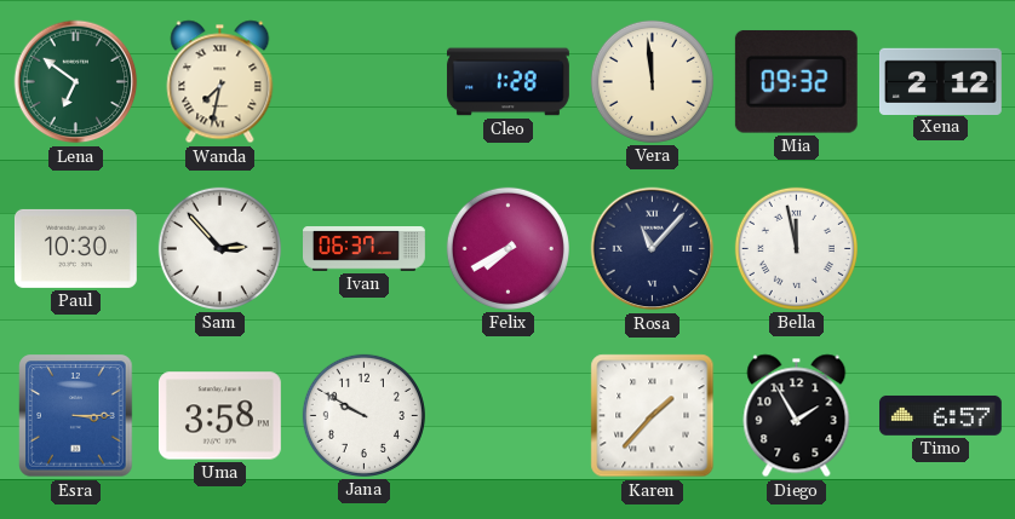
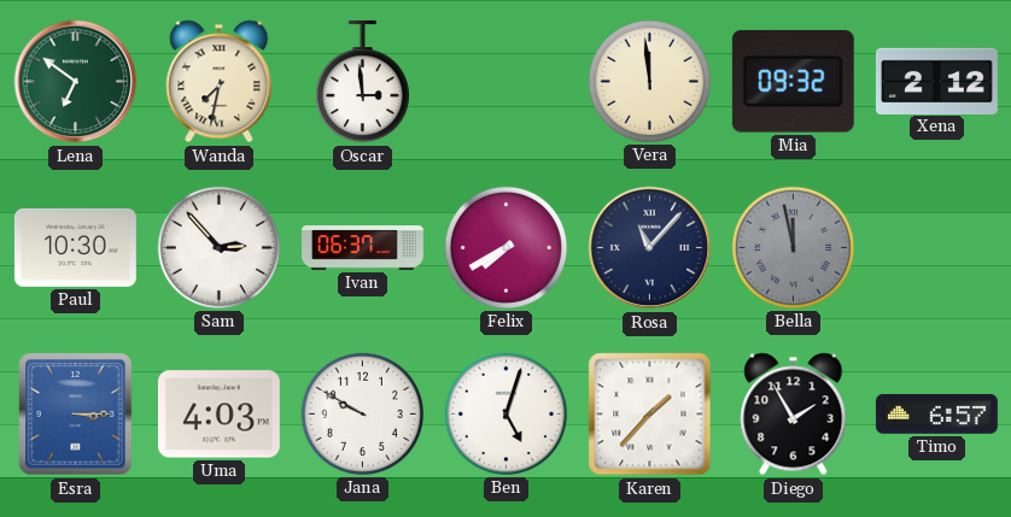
Oscar: none -> 2:59
Cleo: 1:28 -> none
Bella dial: white -> grey
Uma: 3:58 -> 4:03
Ben: none -> 5:03
